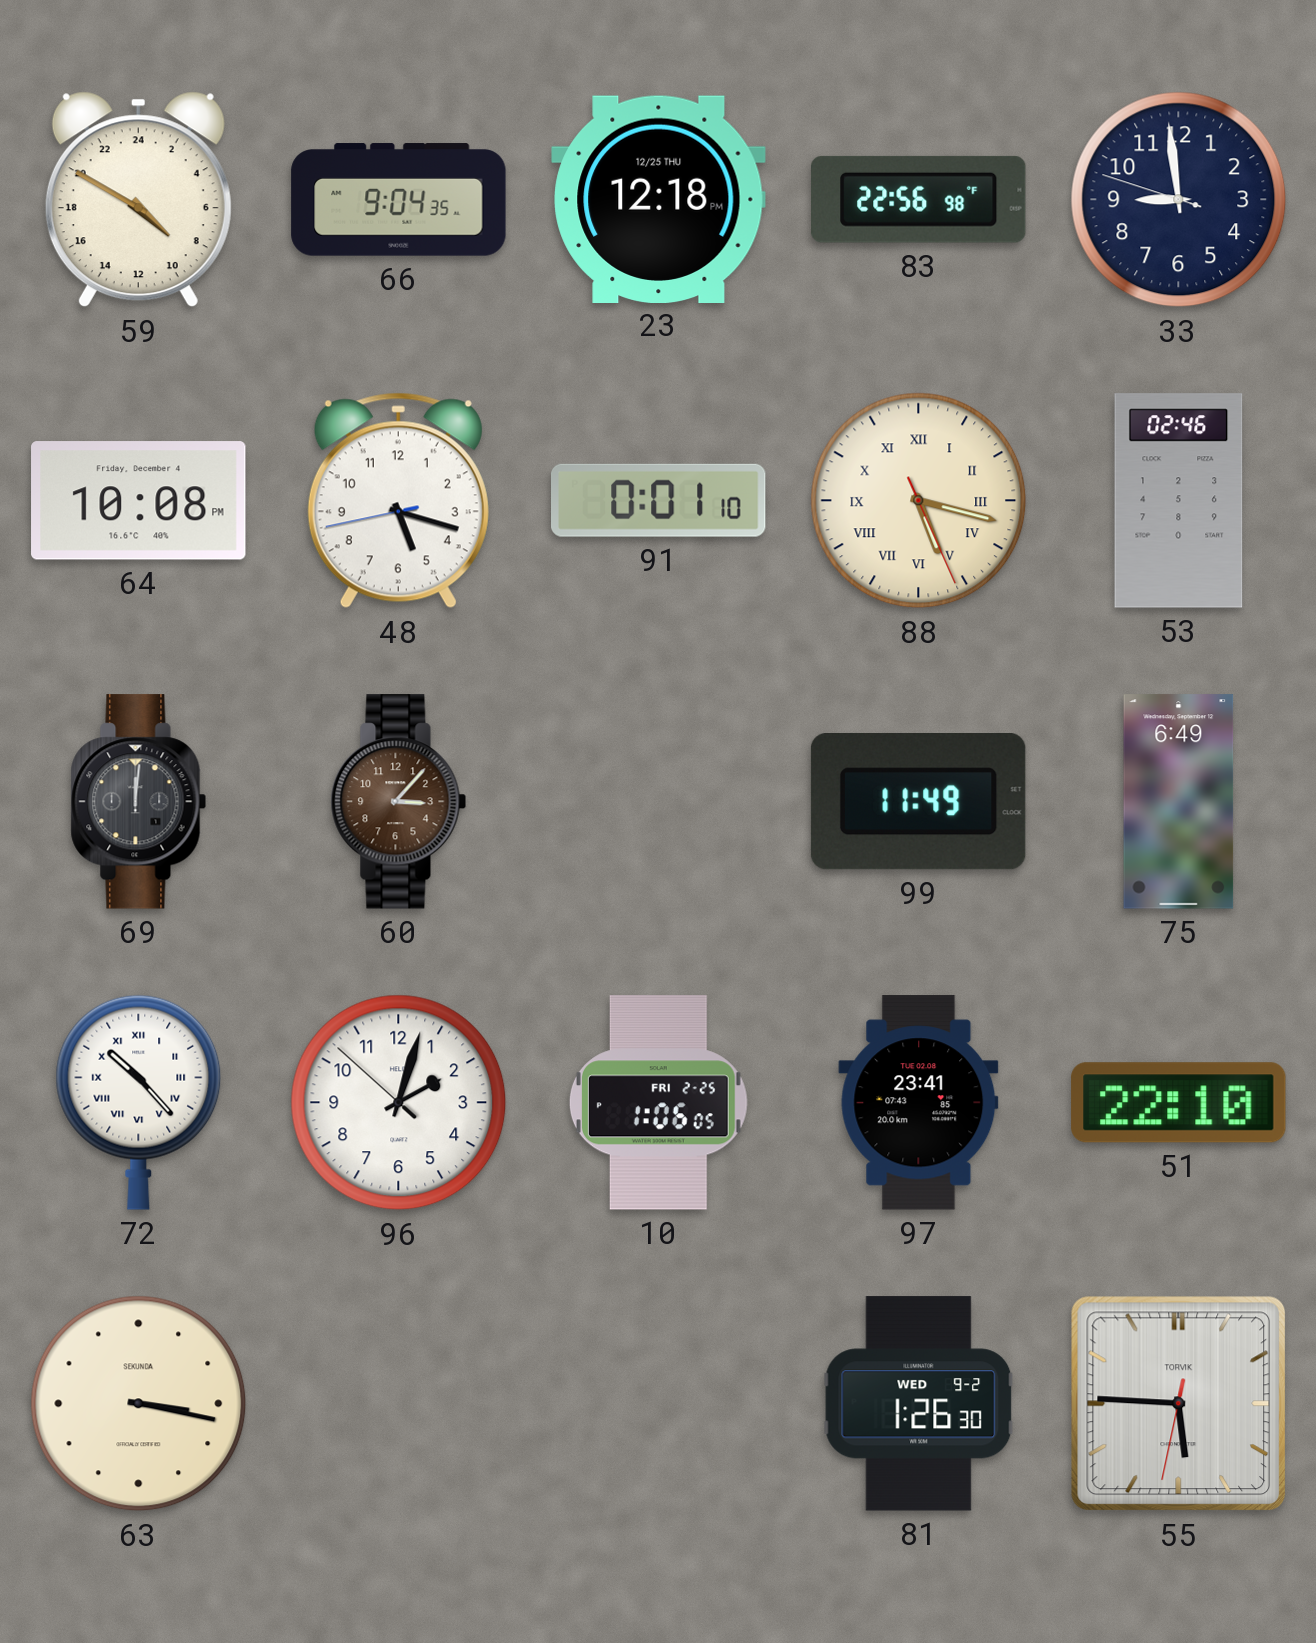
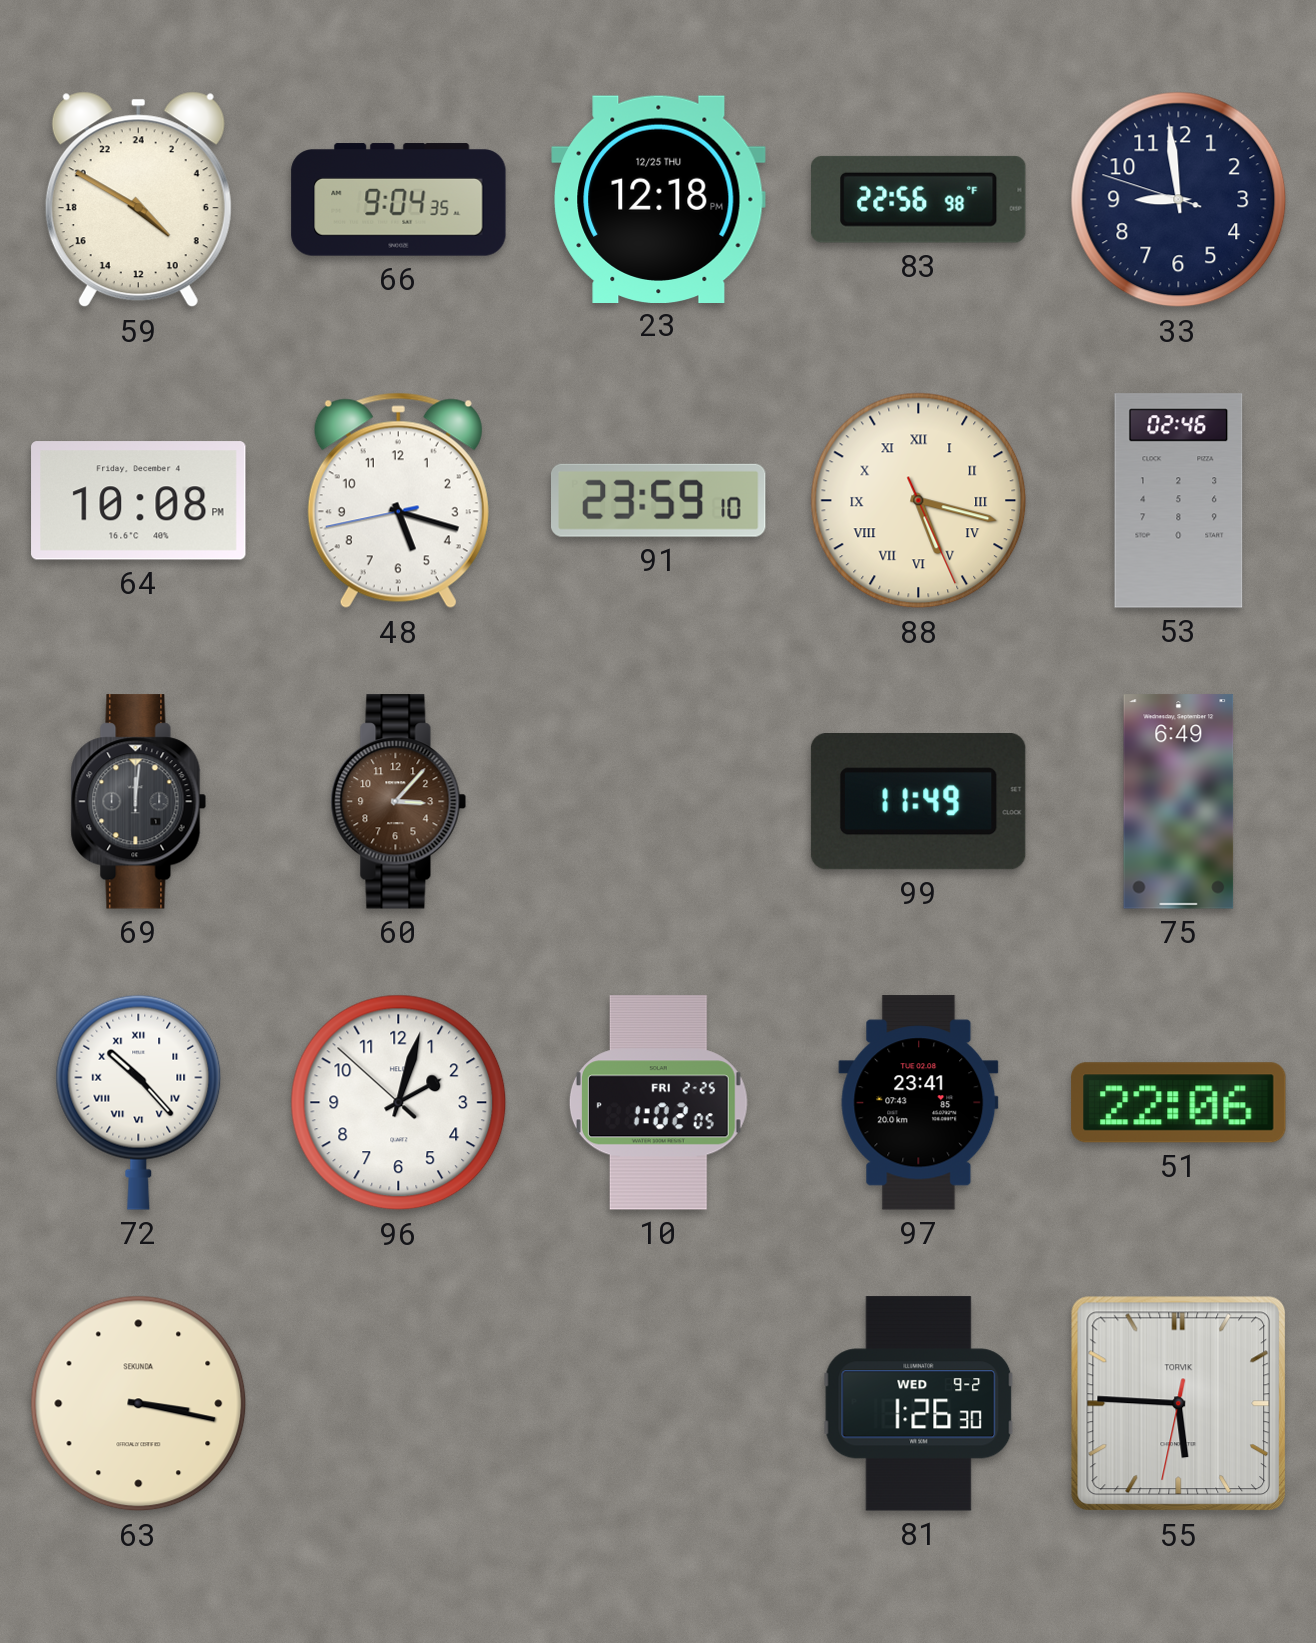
91: 0:01 -> 23:59
10: 1:06 -> 1:02
51: 22:10 -> 22:06
